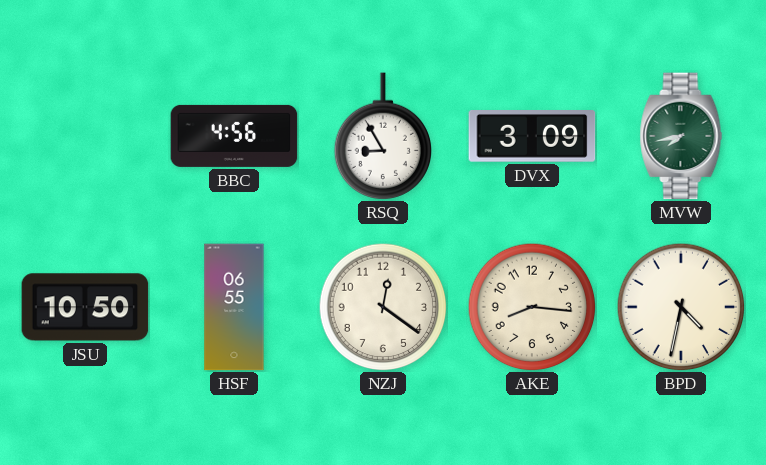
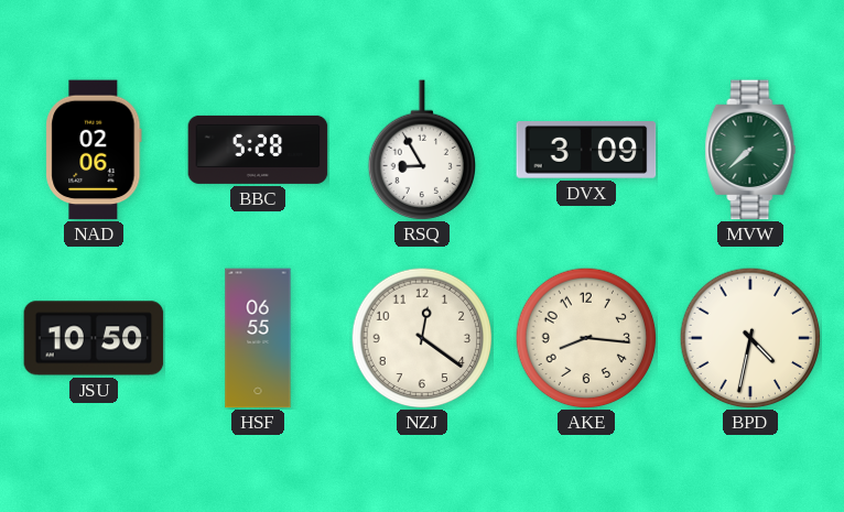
NAD: none -> 02:06
BBC: 4:56 -> 5:28
MVW: 7:43 -> 7:38
